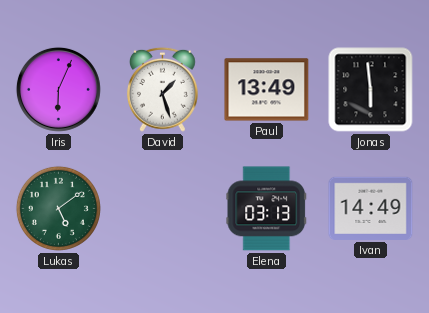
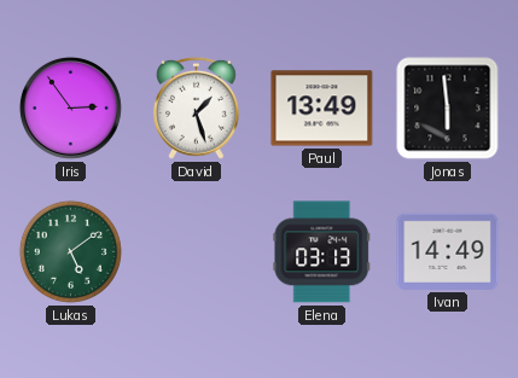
Iris: 6:04 -> 2:54
